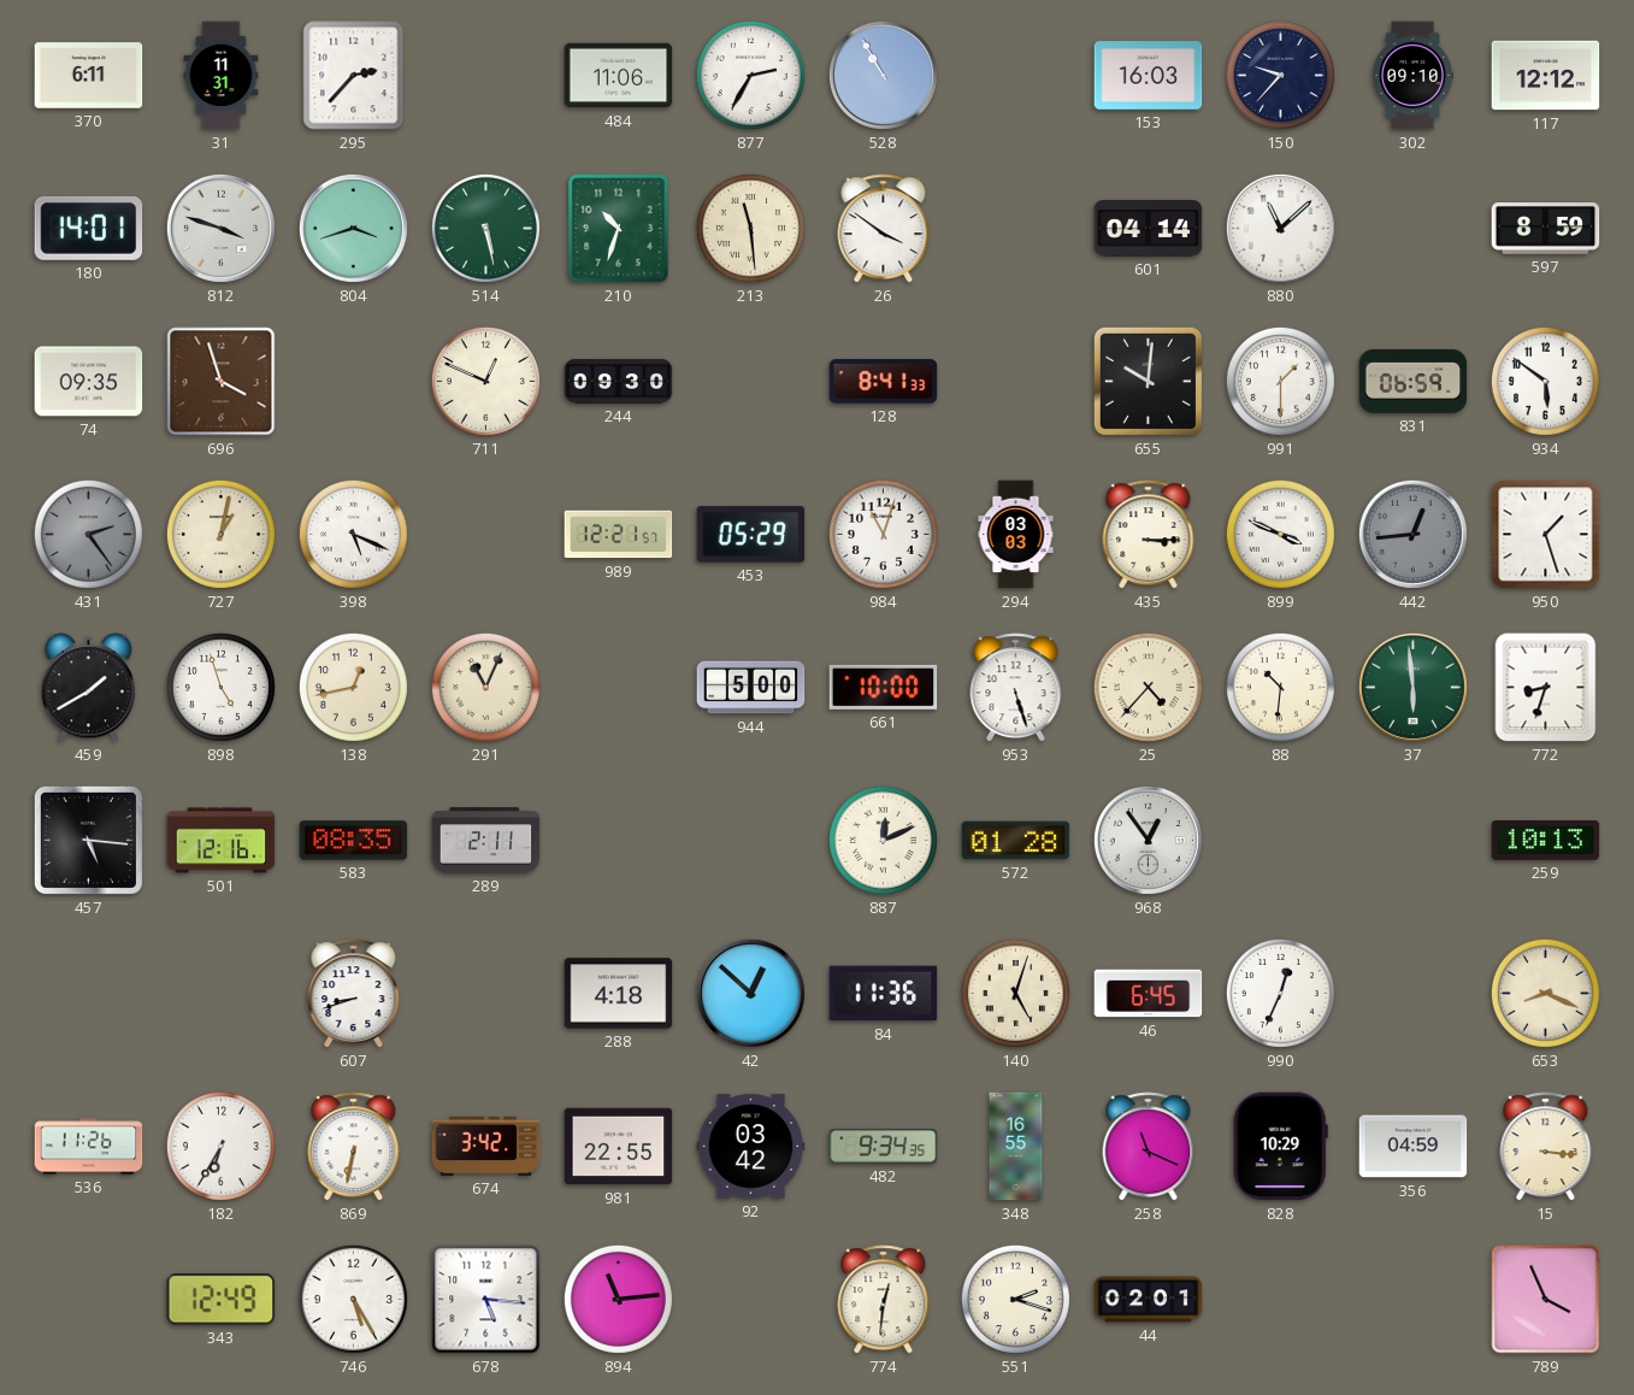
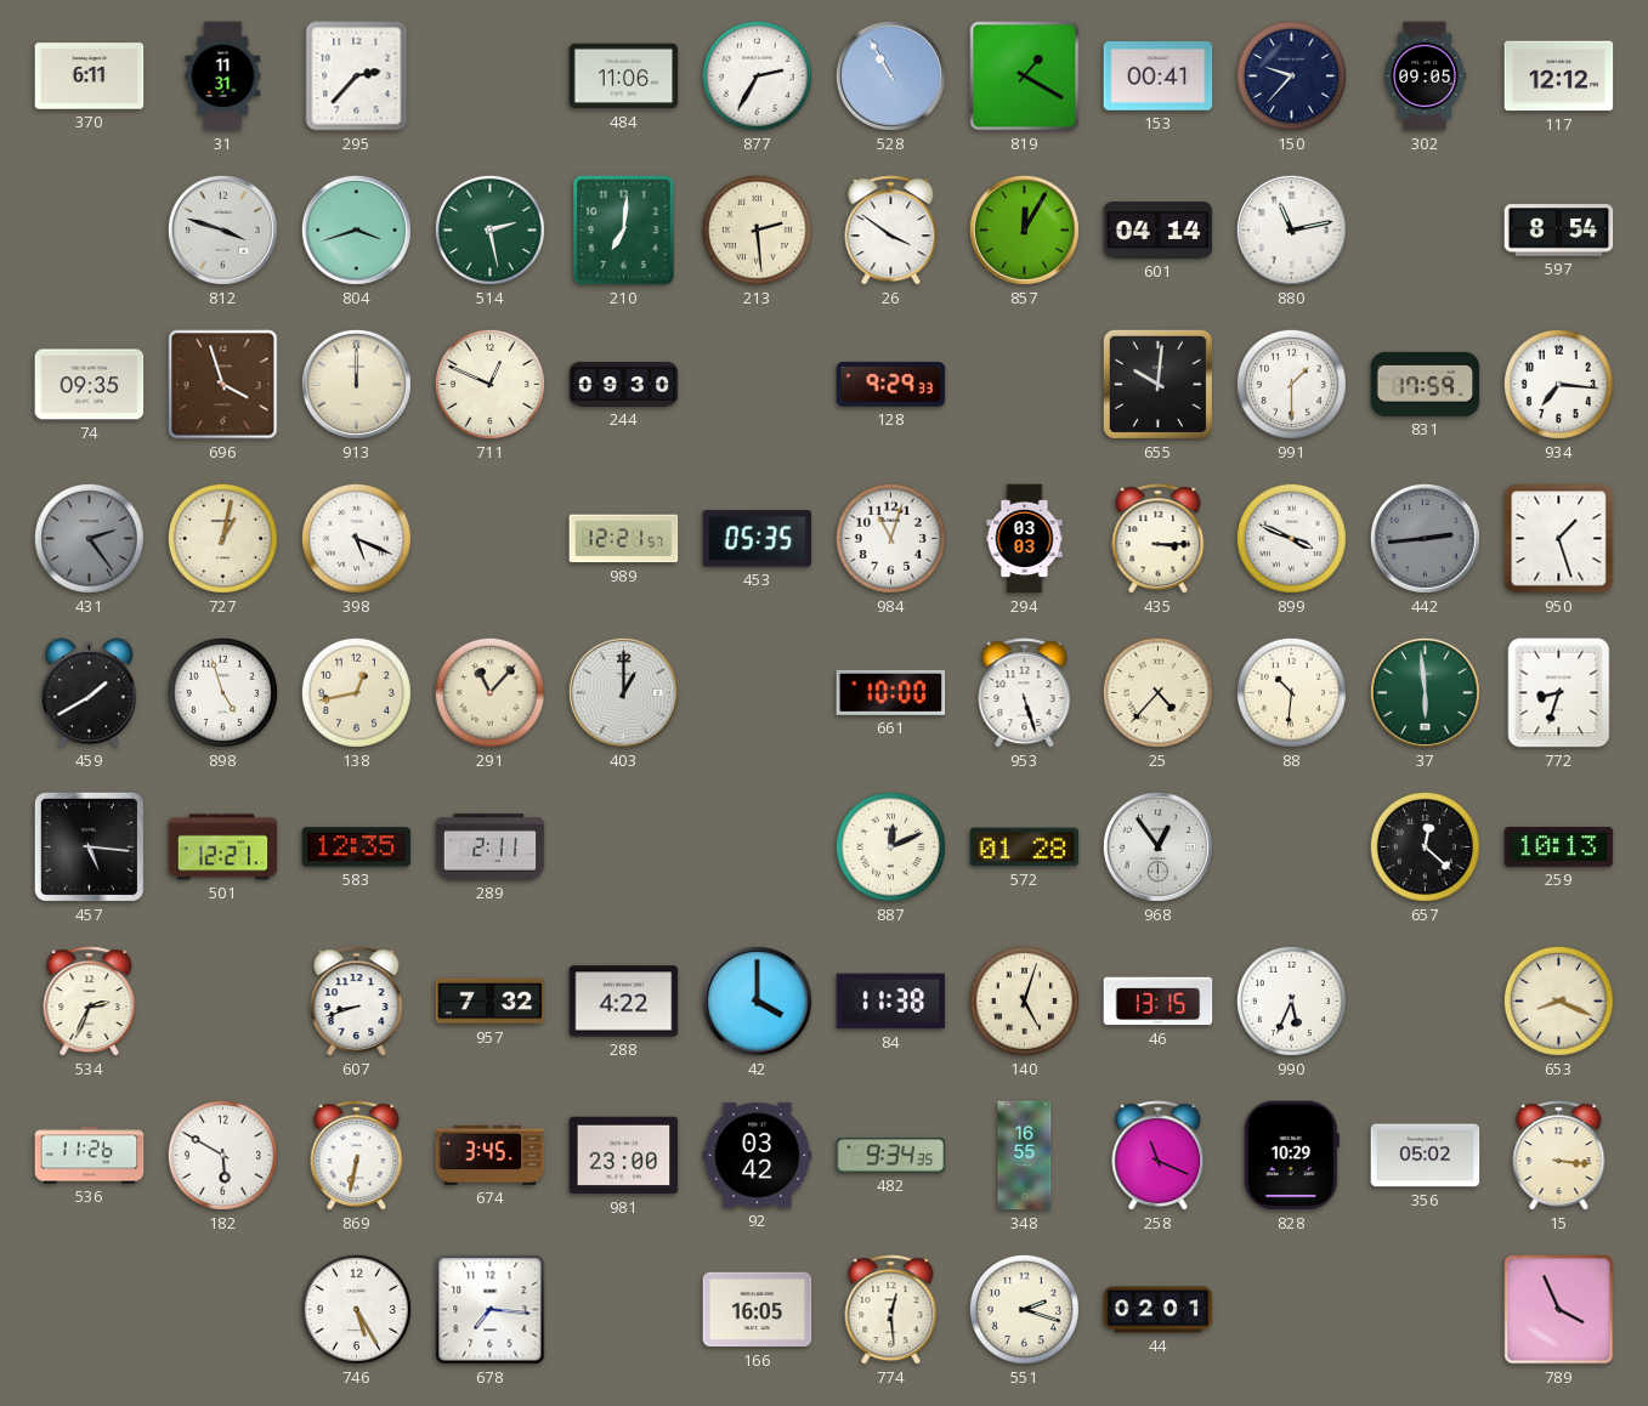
819: none -> 1:20
153: 16:03 -> 00:41
302: 09:10 -> 09:05
180: 14:01 -> none
514: 5:28 -> 2:28
210: 10:33 -> 7:01
213: 11:29 -> 2:29
857: none -> 12:05
880: 11:08 -> 11:13
597: 8:59 -> 8:54
913: none -> 12:00
128: 8:41 -> 9:29
831: 06:59 -> 17:59
934: 5:51 -> 7:16
453: 05:29 -> 05:35
442: 12:44 -> 2:44
291: 11:04 -> 11:07
403: none -> 1:00
944: 5:00 -> none
501: 12:16 -> 12:21
583: 08:35 -> 12:35
657: none -> 12:22
534: none -> 2:34
957: none -> 7:32
288: 4:18 -> 4:22
42: 12:52 -> 4:00
84: 11:36 -> 11:38
46: 6:45 -> 13:15
990: 12:34 -> 5:34
182: 6:35 -> 5:50
674: 3:42 -> 3:45
981: 22:55 -> 23:00
356: 04:59 -> 05:02
343: 12:49 -> none
678: 5:16 -> 7:16
894: 11:14 -> none
166: none -> 16:05
774: 12:31 -> 12:29
